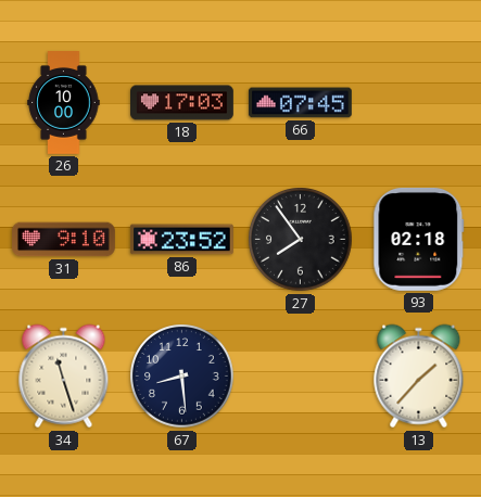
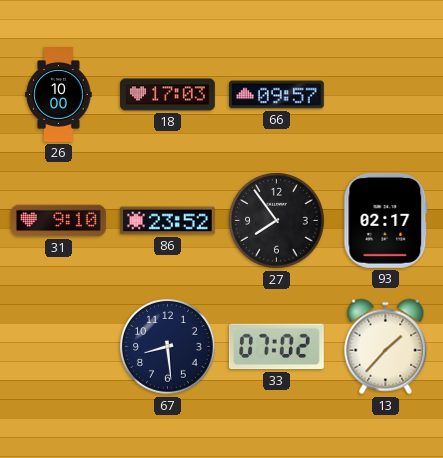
66: 07:45 -> 09:57
93: 02:18 -> 02:17
34: 11:27 -> none
33: none -> 07:02
